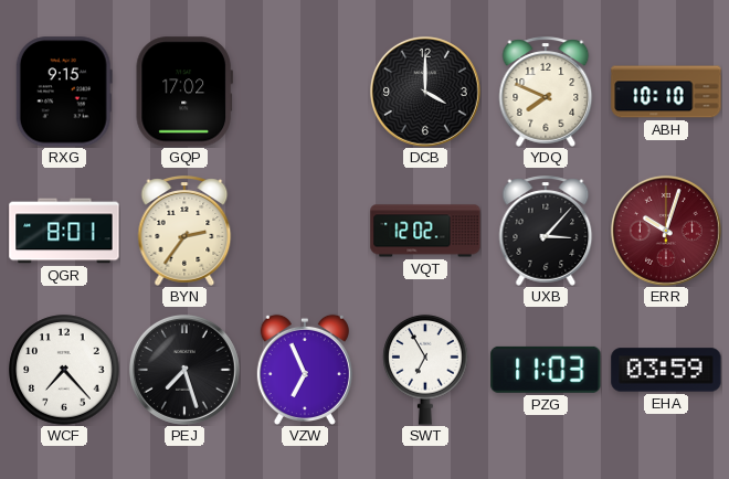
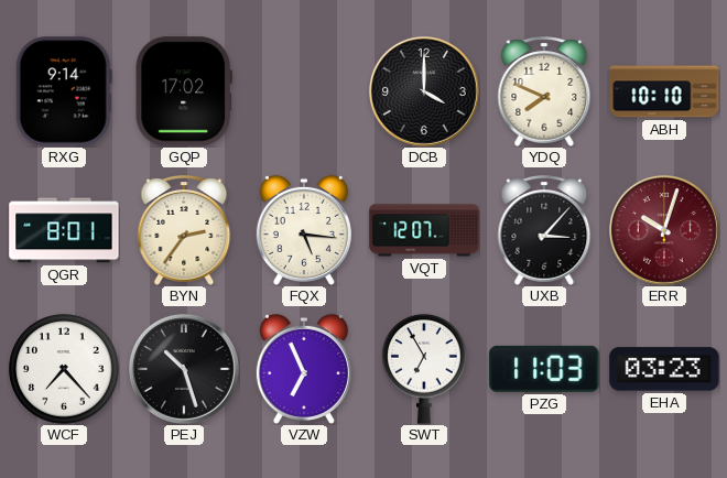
RXG: 9:15 -> 9:14
FQX: none -> 5:16
VQT: 12:02 -> 12:07
PEJ: 7:27 -> 10:27
EHA: 03:59 -> 03:23
